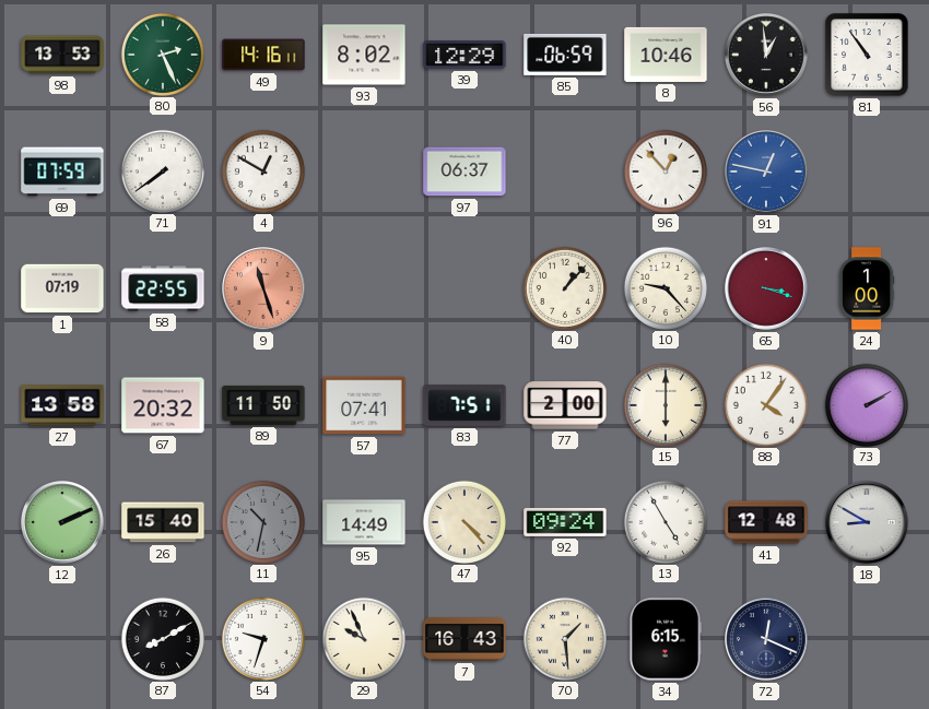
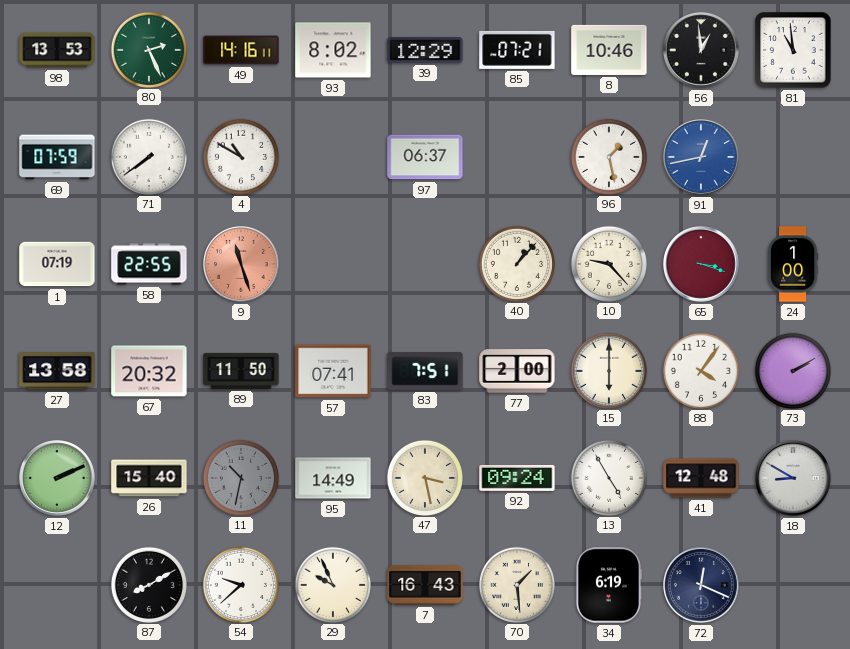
85: 06:59 -> 07:21
81: 10:54 -> 10:59
4: 12:50 -> 10:50
96: 12:53 -> 1:28
91: 12:47 -> 12:43
47: 4:23 -> 3:28
54: 9:33 -> 9:38
34: 6:15 -> 6:19
